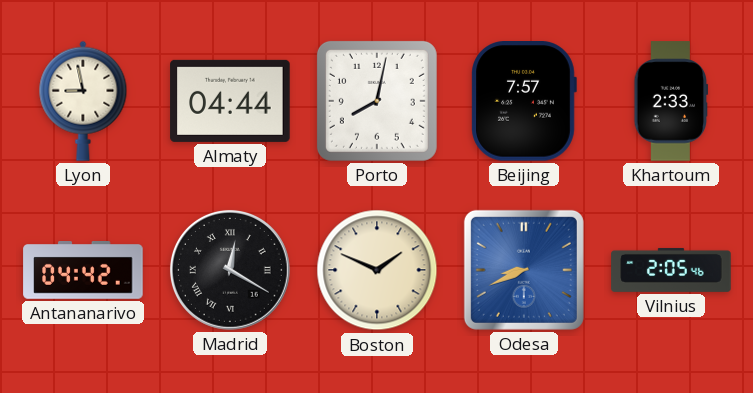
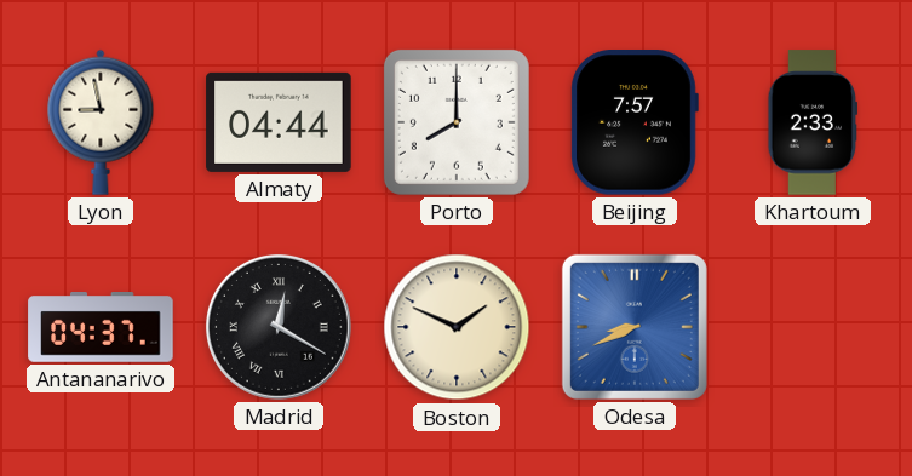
Porto: 8:02 -> 8:00
Antananarivo: 04:42 -> 04:37
Vilnius: 2:05 -> none
